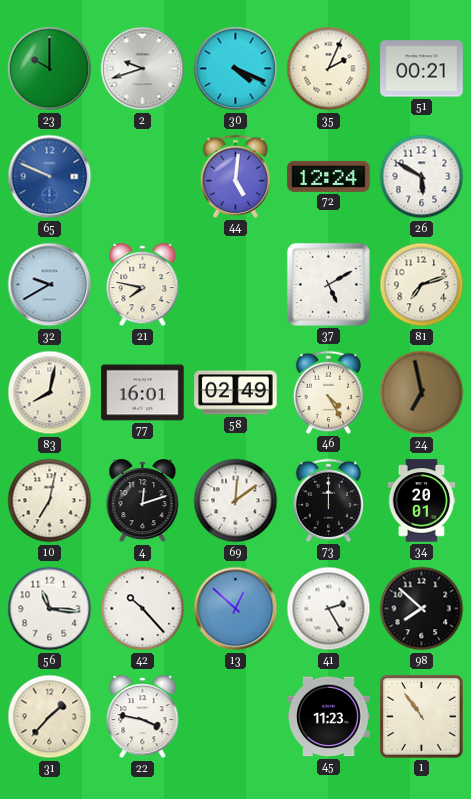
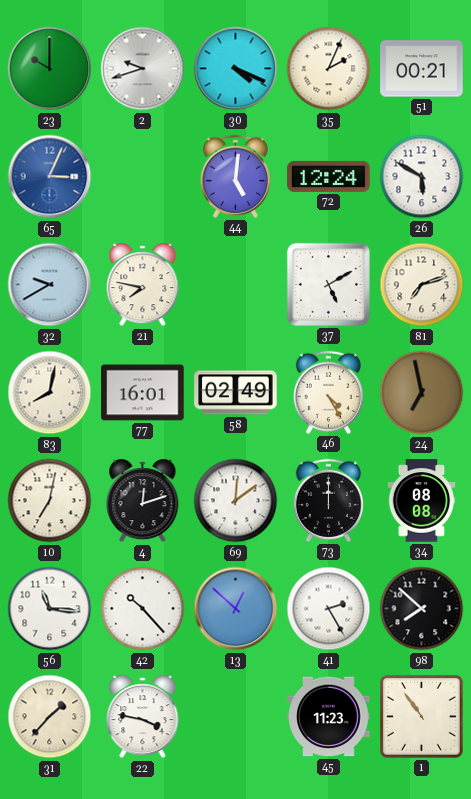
65: 9:49 -> 3:04
34: 20:01 -> 08:08
